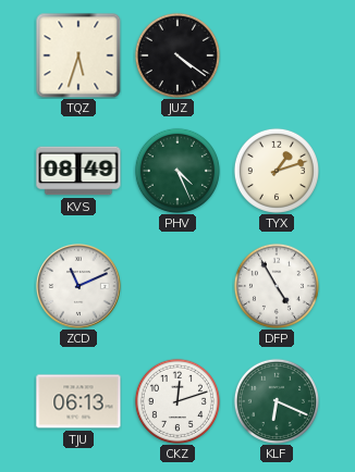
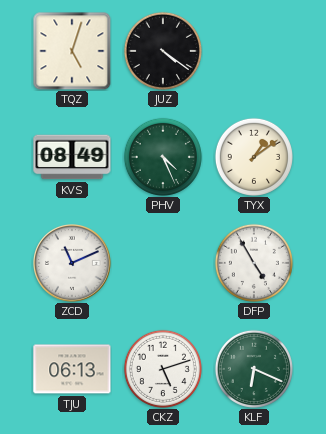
TQZ: 5:33 -> 5:03
TYX: 1:12 -> 1:09
CKZ: 12:12 -> 5:12
